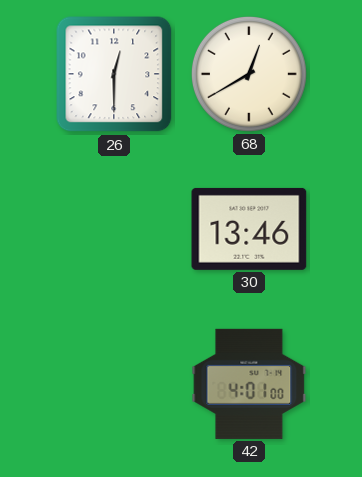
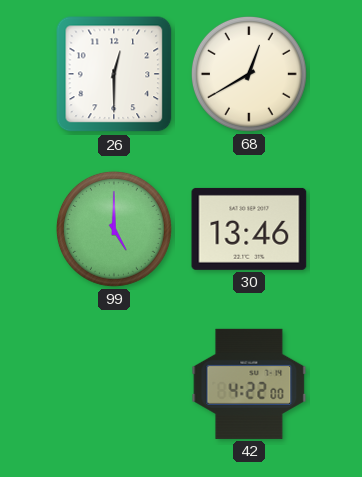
99: none -> 5:00
42: 4:01 -> 4:22
